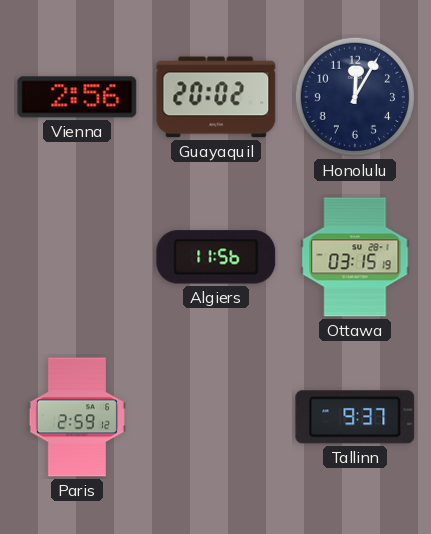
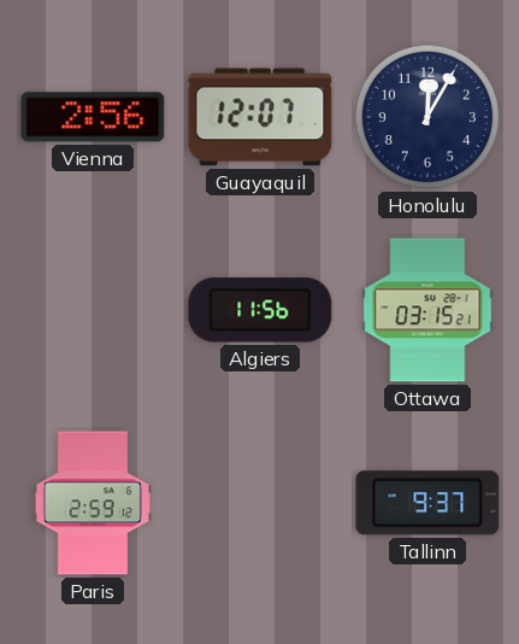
Guayaquil: 20:02 -> 12:07
Ottawa: 03:15:19 -> 03:15:21
